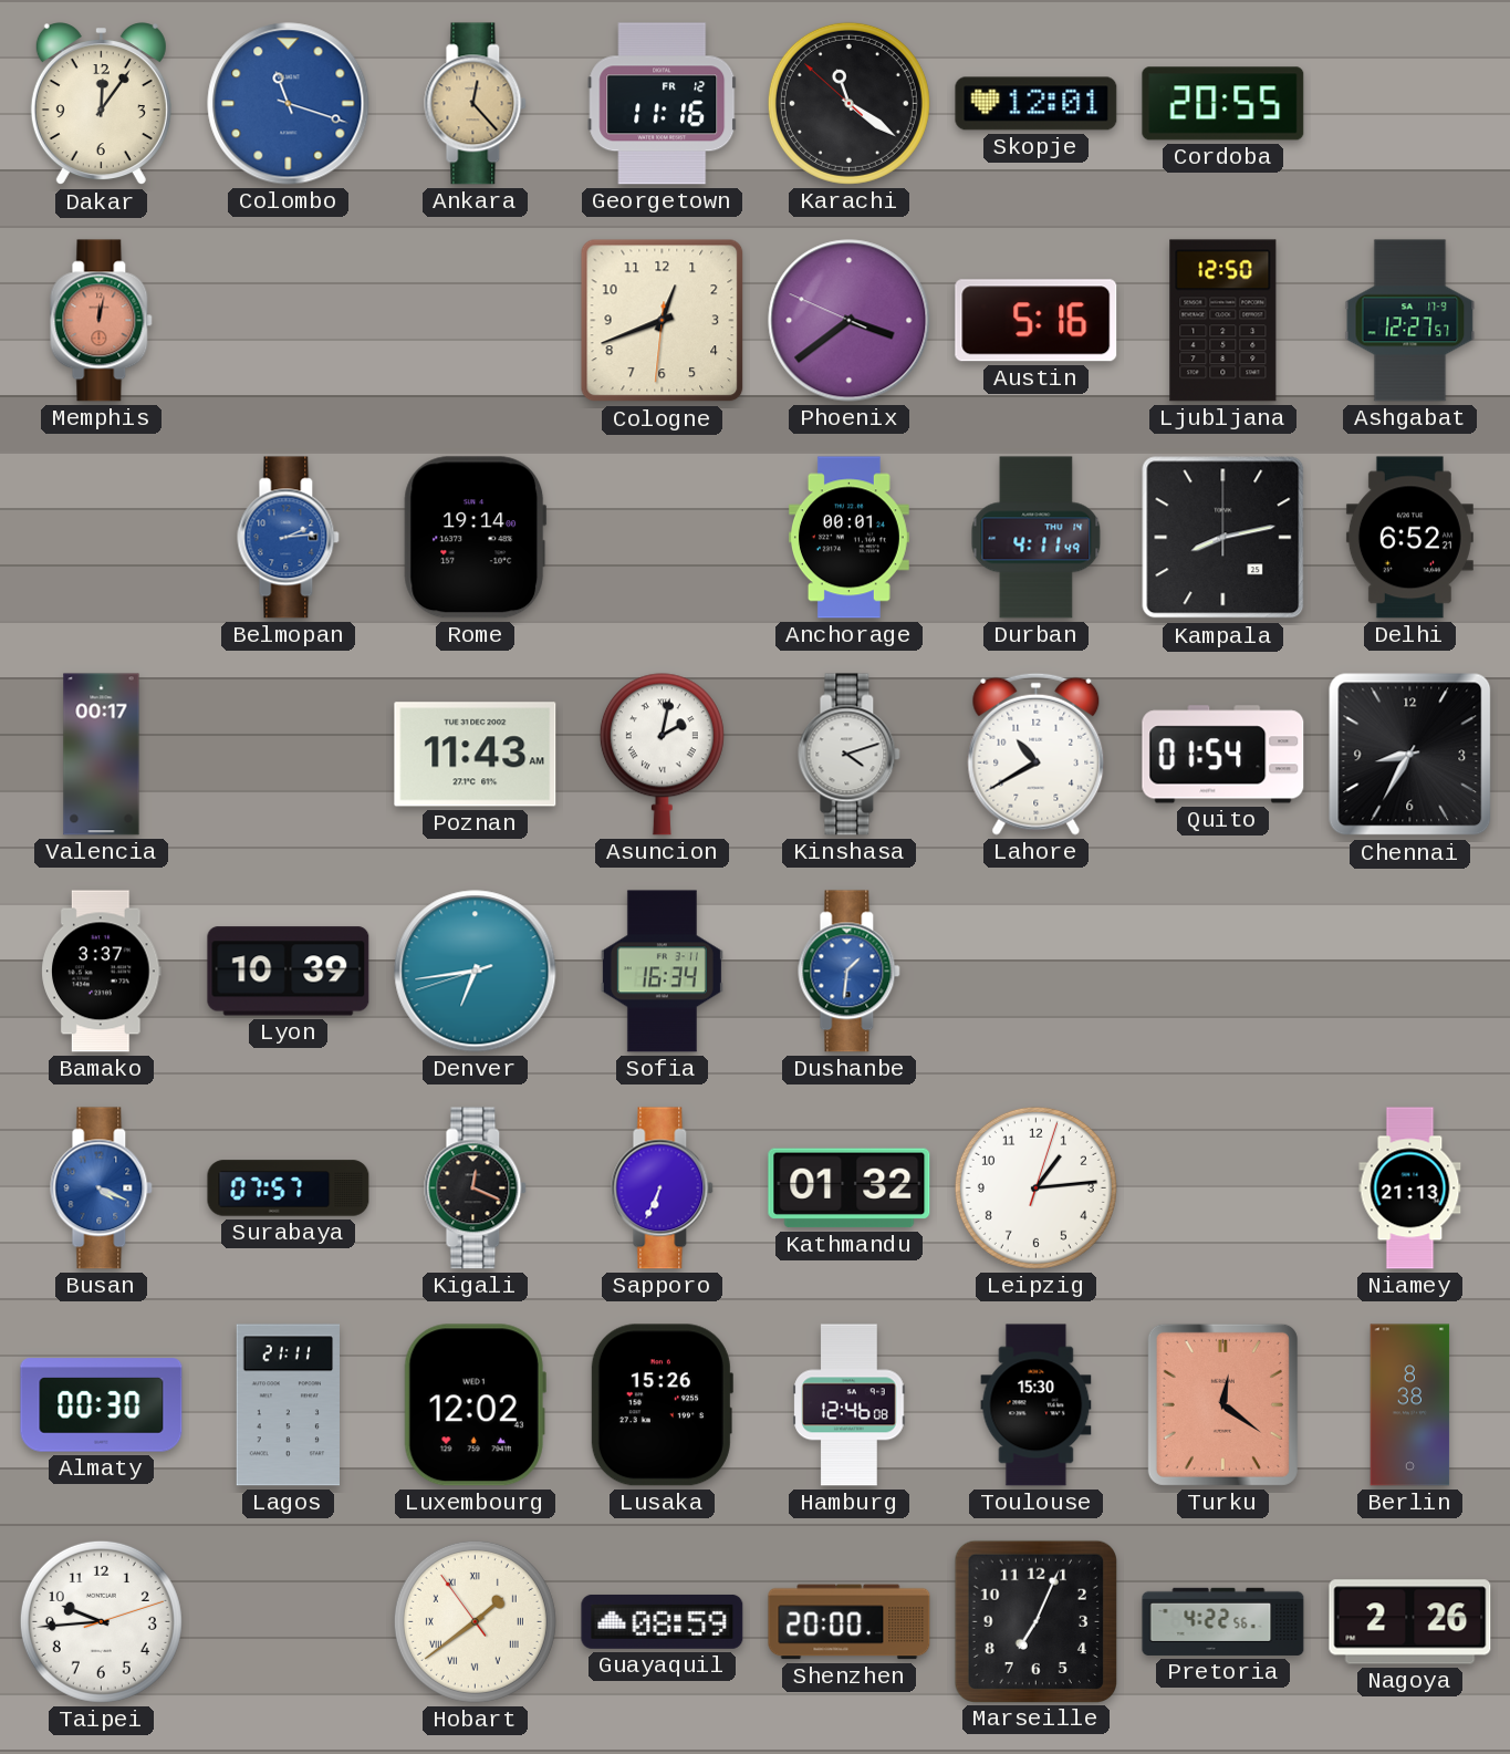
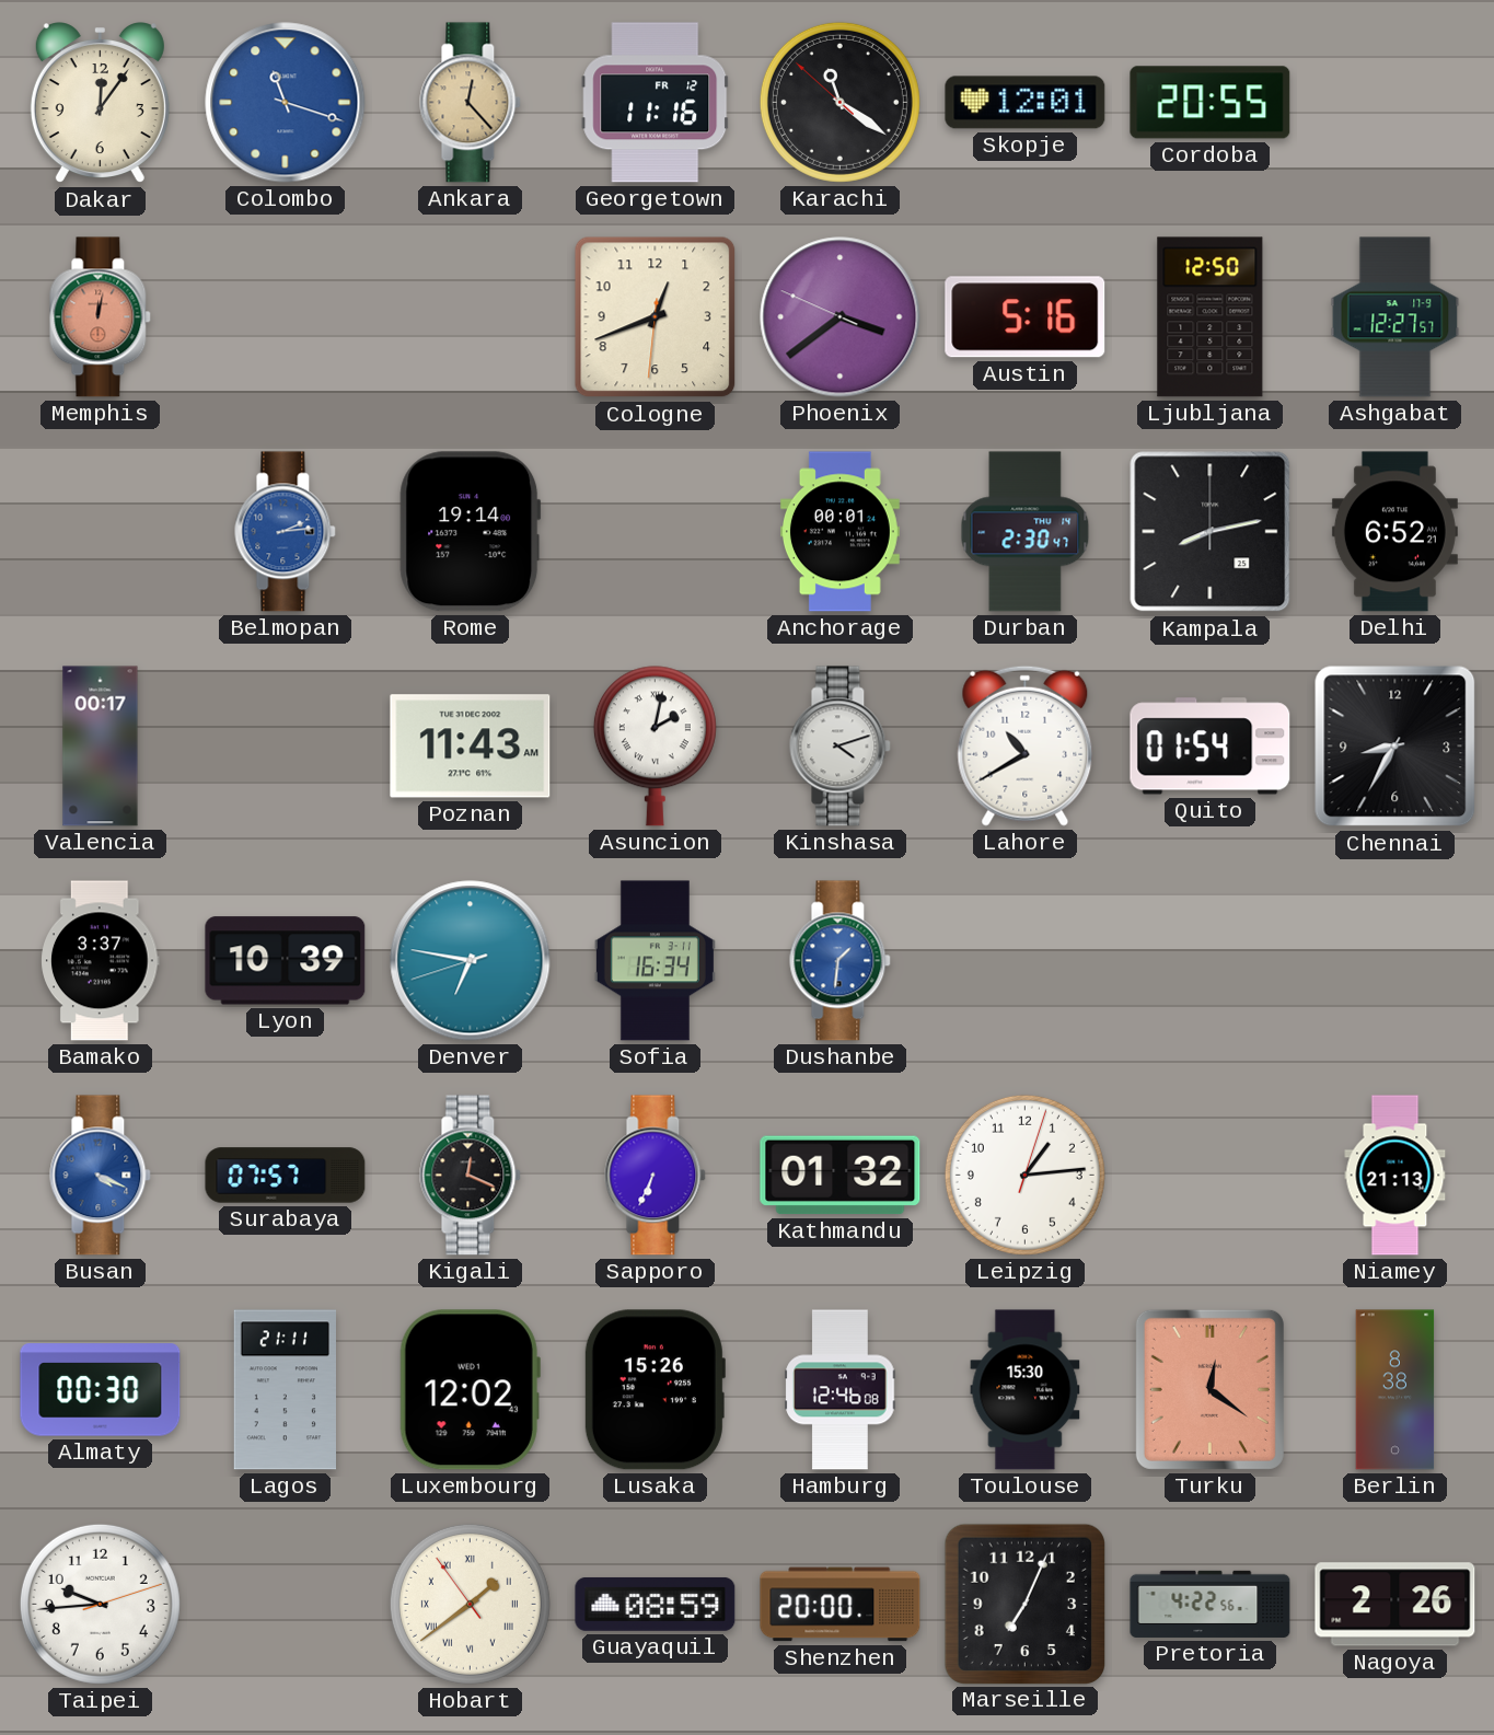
Durban: 4:11 -> 2:30
Denver: 6:43 -> 6:46
